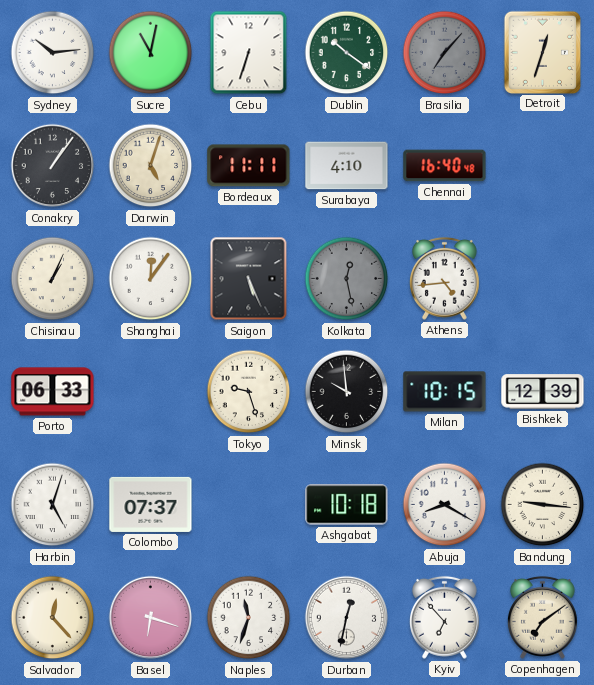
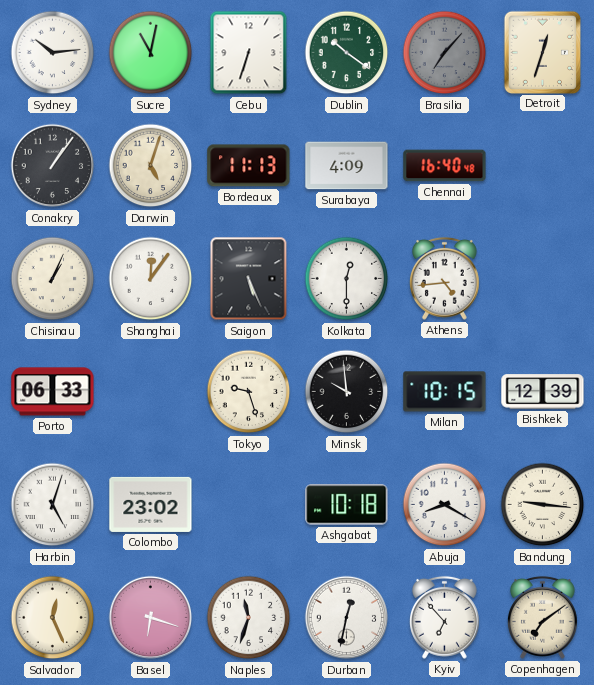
Bordeaux: 11:11 -> 11:13
Surabaya: 4:10 -> 4:09
Kolkata: 12:28 -> 12:30
Kolkata dial: grey -> white
Colombo: 07:37 -> 23:02
Salvador: 12:23 -> 12:26
